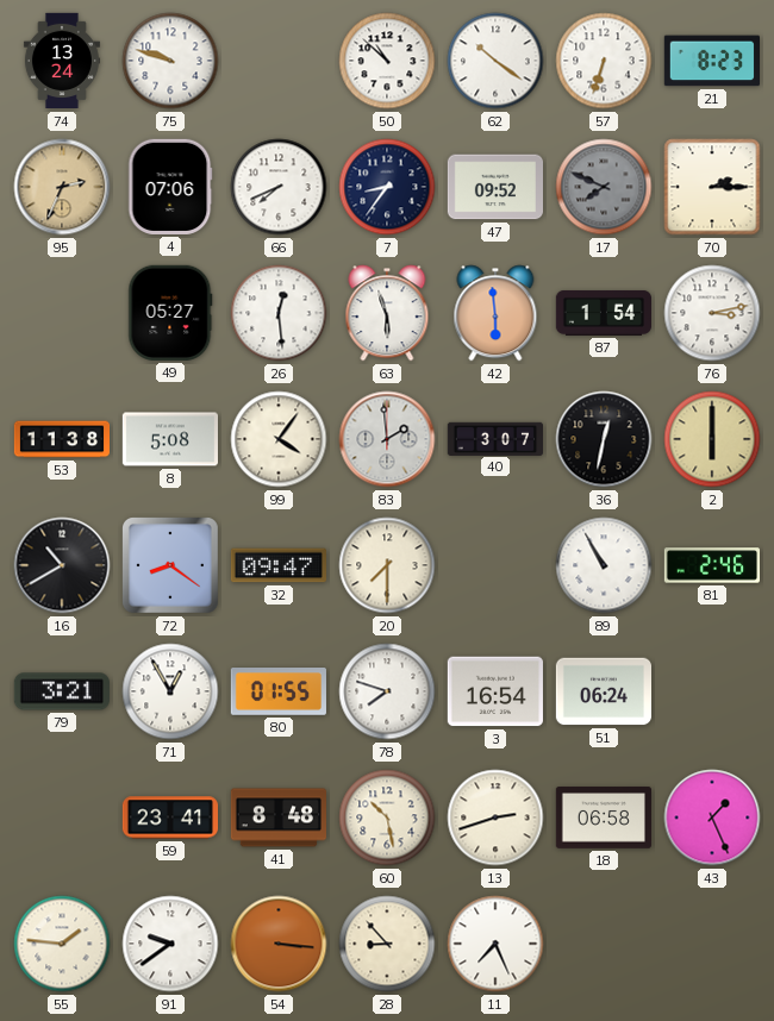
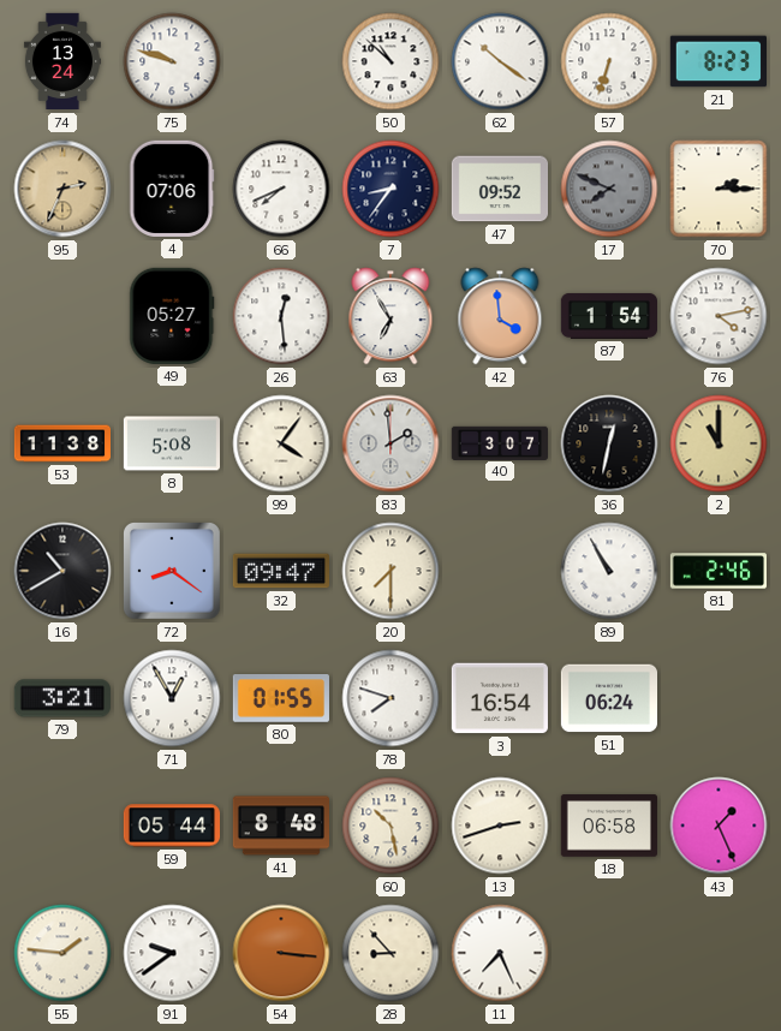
63: 5:57 -> 6:55
42: 5:59 -> 3:59
76: 3:13 -> 4:13
2: 6:00 -> 11:00
59: 23:41 -> 05:44
